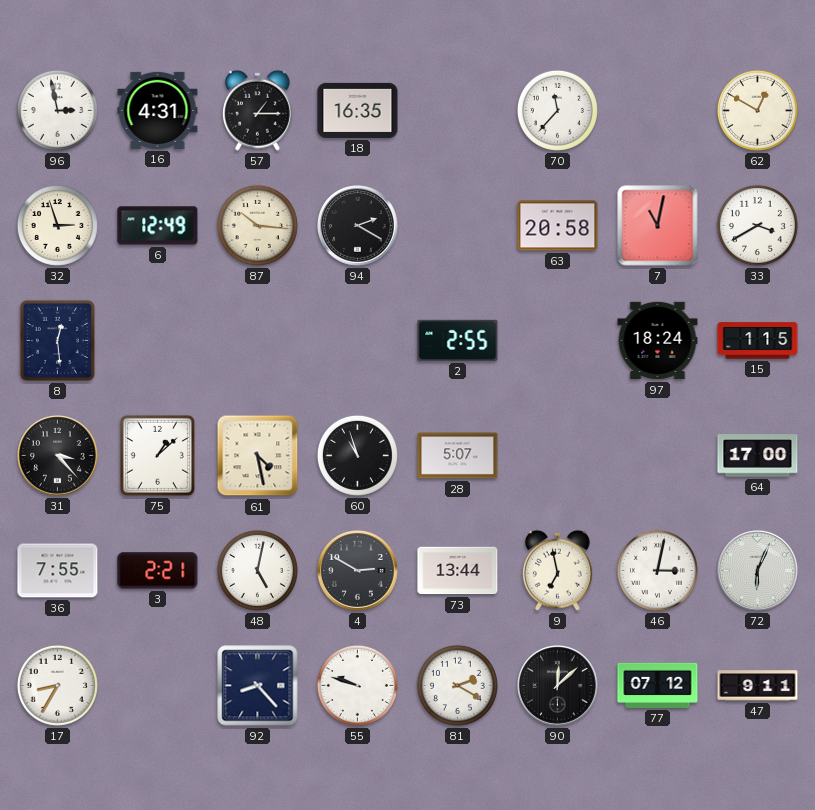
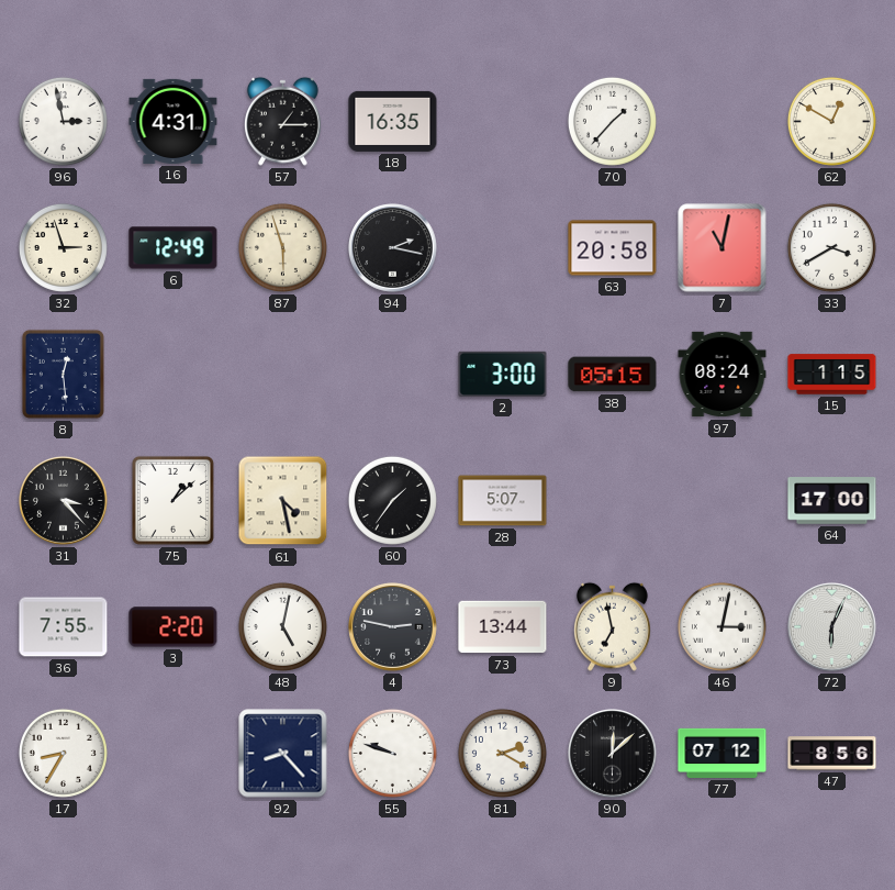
70: 11:37 -> 1:37
87: 10:16 -> 5:57
94: 2:20 -> 2:17
2: 2:55 -> 3:00
38: none -> 05:15
97: 18:24 -> 08:24
60: 10:57 -> 1:36
3: 2:21 -> 2:20
4: 2:50 -> 2:47
47: 9:11 -> 8:56
